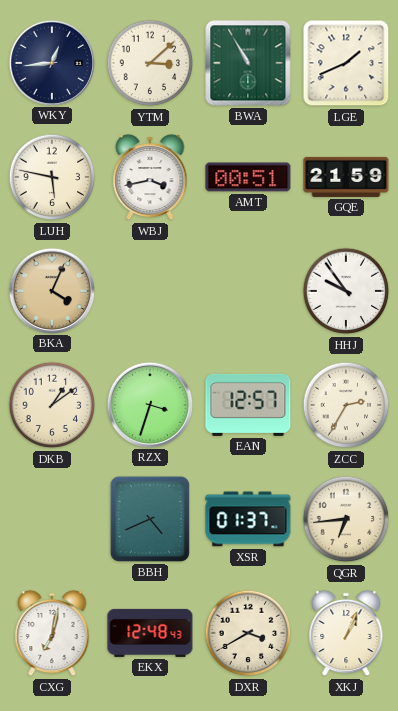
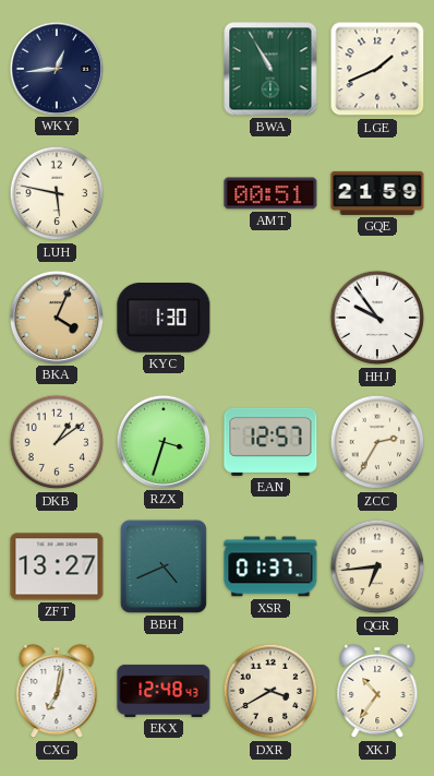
YTM: 3:08 -> none
WBJ: 3:43 -> none
KYC: none -> 1:30
ZFT: none -> 13:27
XKJ: 1:04 -> 10:36
